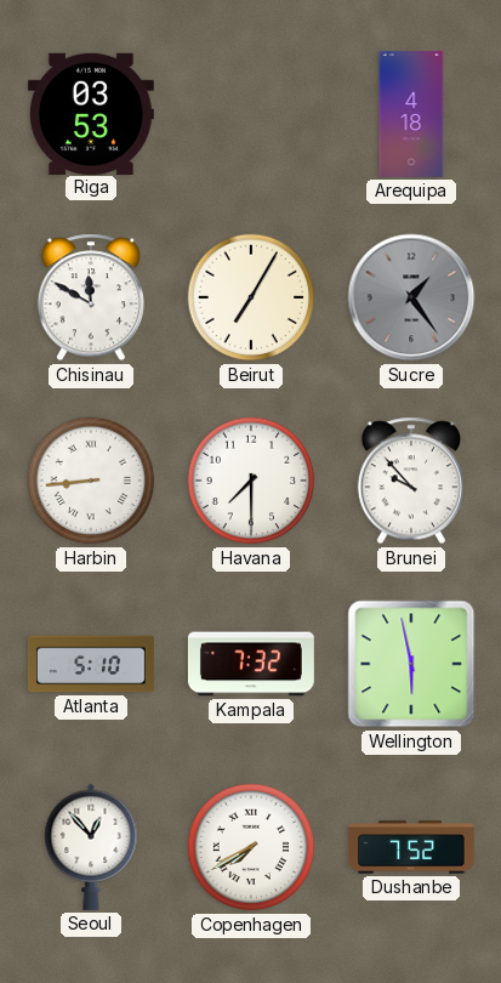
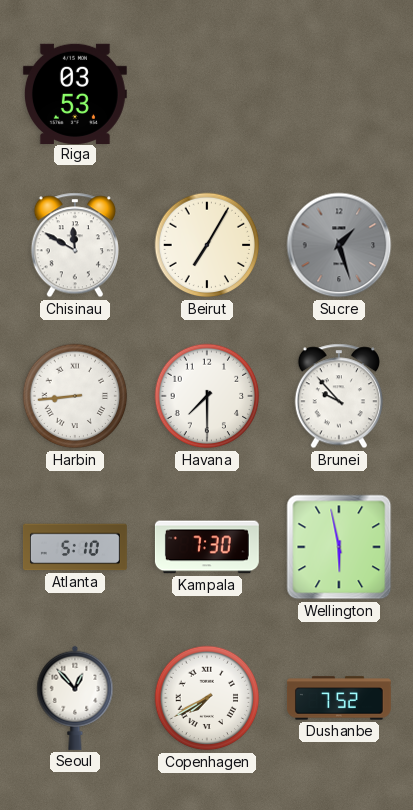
Arequipa: 4:18 -> none
Sucre: 1:24 -> 1:27
Kampala: 7:32 -> 7:30
